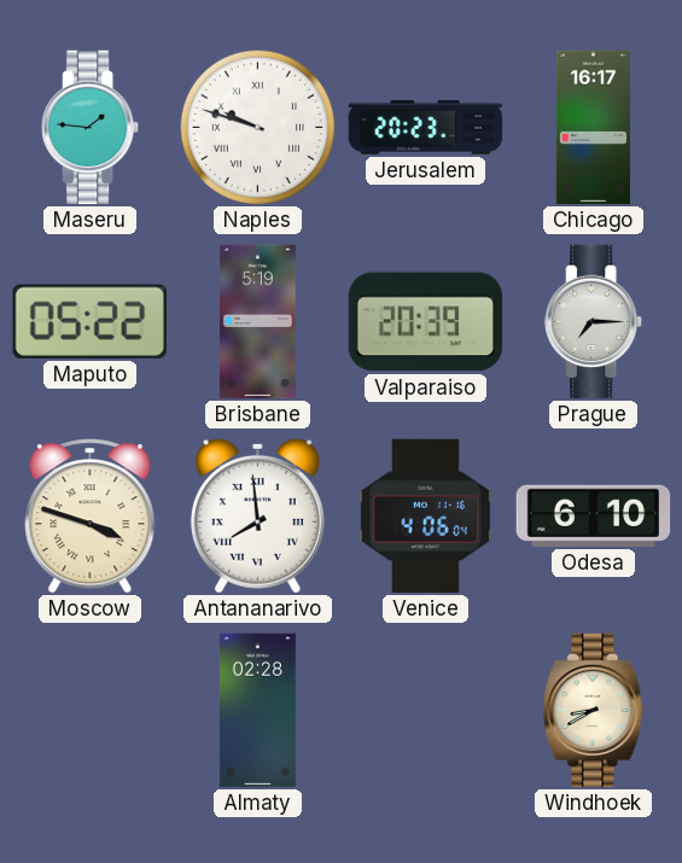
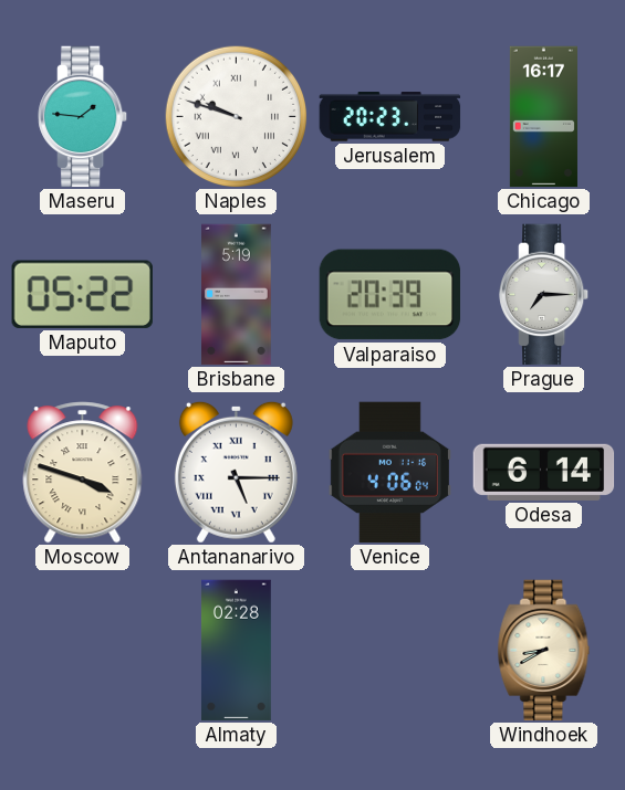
Antananarivo: 7:59 -> 5:15
Odesa: 6:10 -> 6:14
